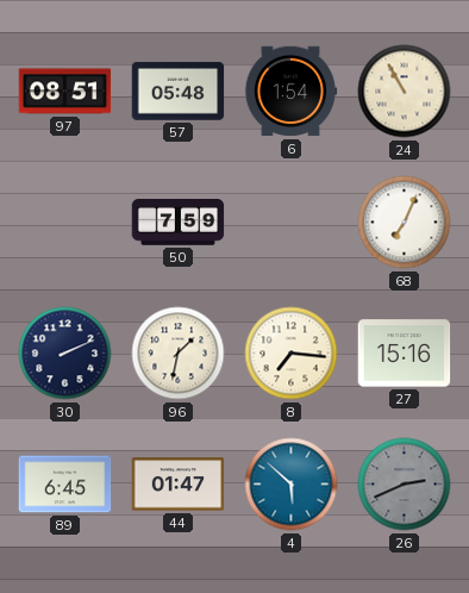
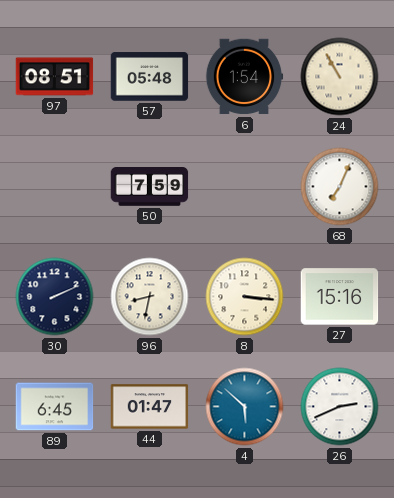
96: 1:32 -> 8:32
8: 7:16 -> 3:16
26 dial: grey -> white
